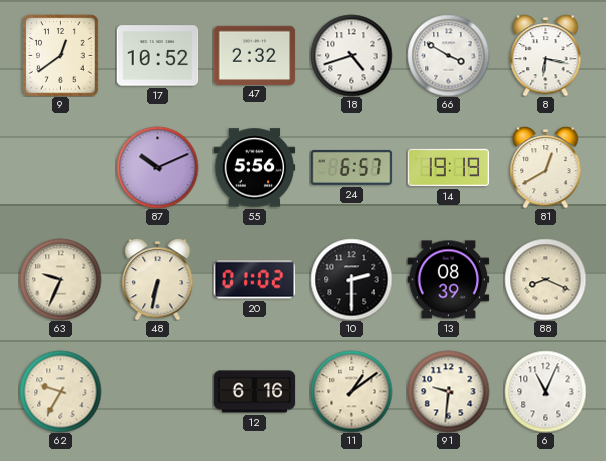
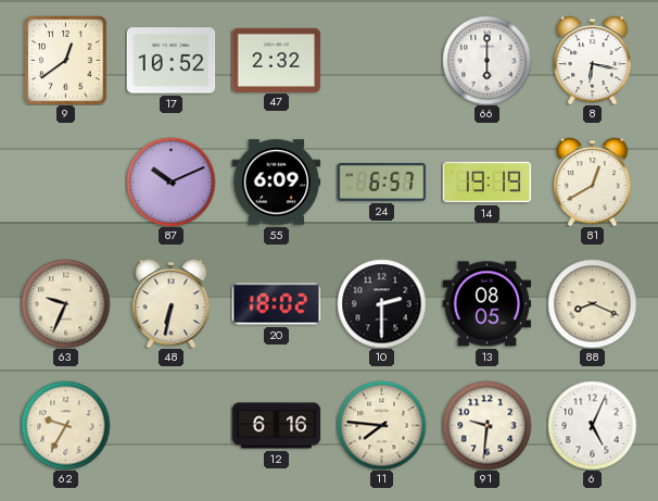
18: 4:42 -> none
66: 3:50 -> 6:00
55: 5:56 -> 6:09
20: 01:02 -> 18:02
13: 08:39 -> 08:05
11: 1:09 -> 7:46
6: 11:04 -> 5:04
